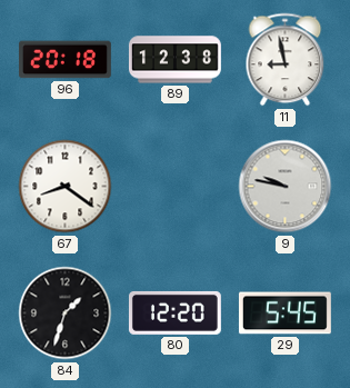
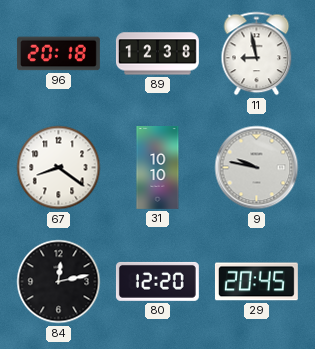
31: none -> 10:10
84: 1:33 -> 12:13
29: 5:45 -> 20:45
